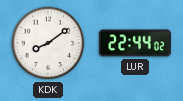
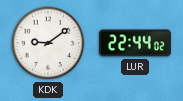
KDK: 8:09 -> 9:09
